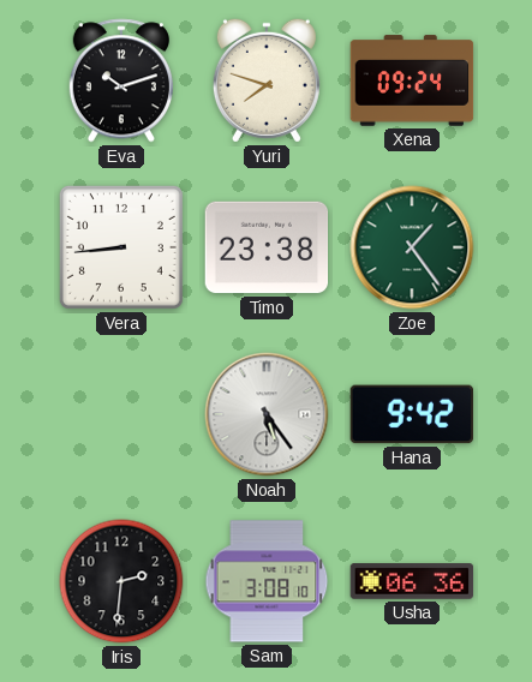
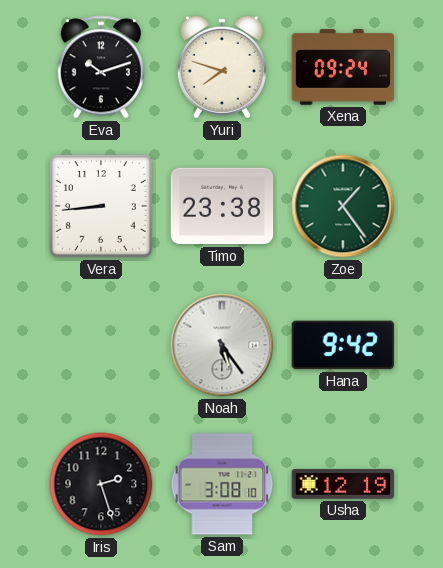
Iris: 2:31 -> 2:27
Usha: 06:36 -> 12:19
